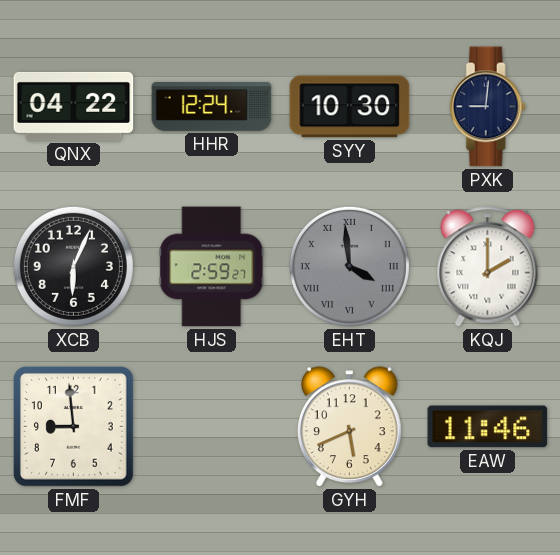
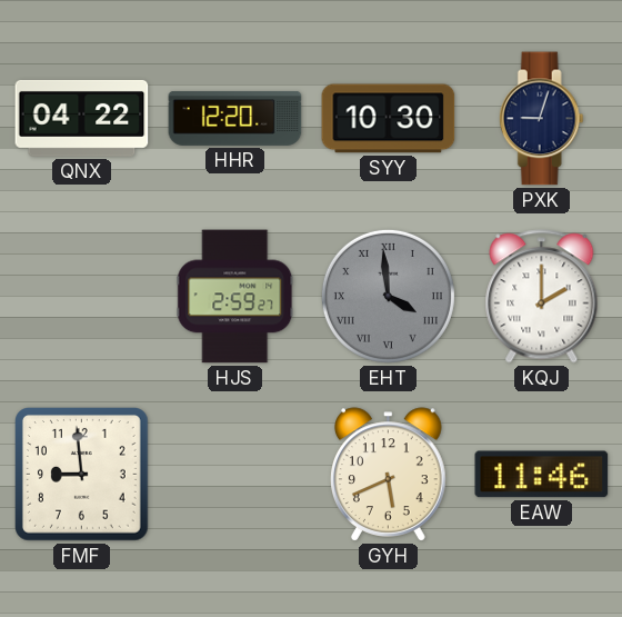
HHR: 12:24 -> 12:20
PXK: 9:01 -> 9:03
XCB: 6:04 -> none
